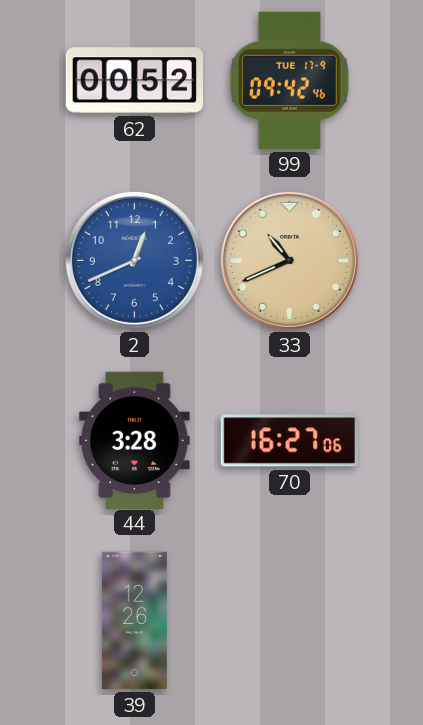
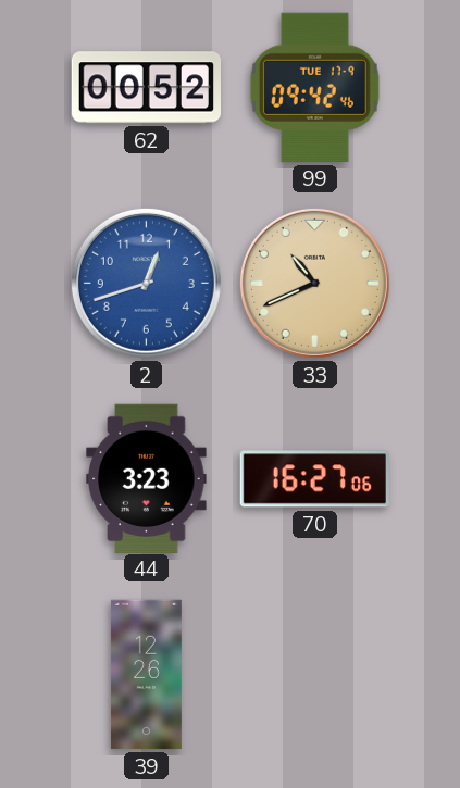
2: 12:41 -> 12:42
44: 3:28 -> 3:23
